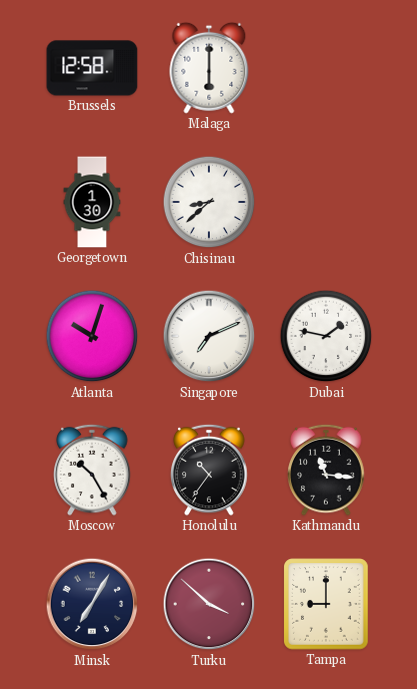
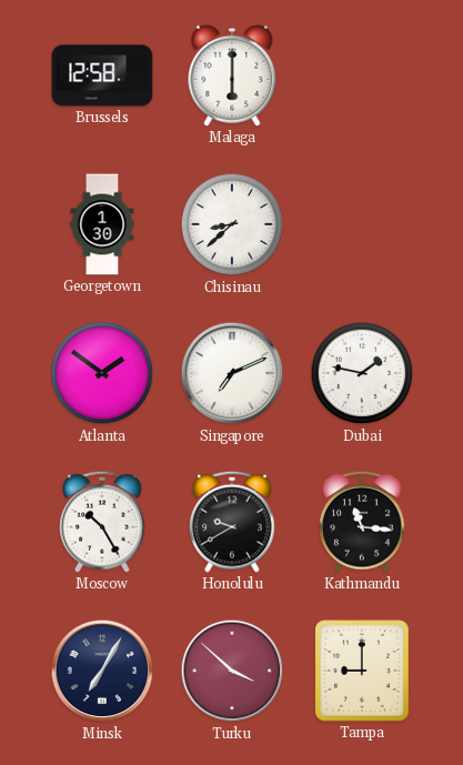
Atlanta: 10:03 -> 1:51
Honolulu: 10:36 -> 9:40
